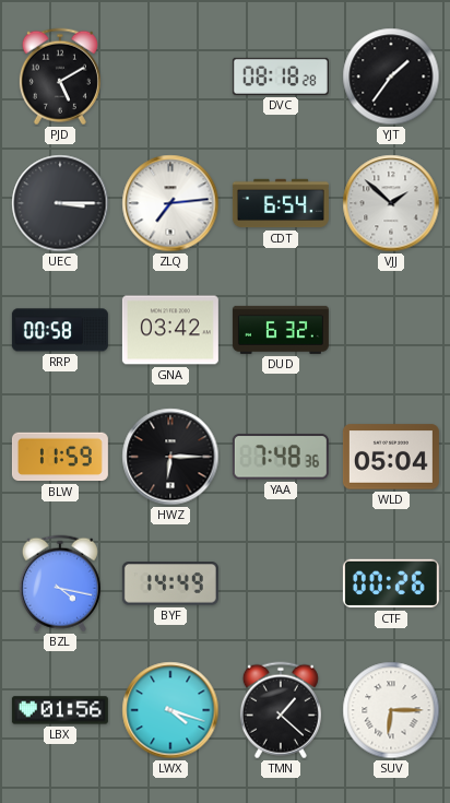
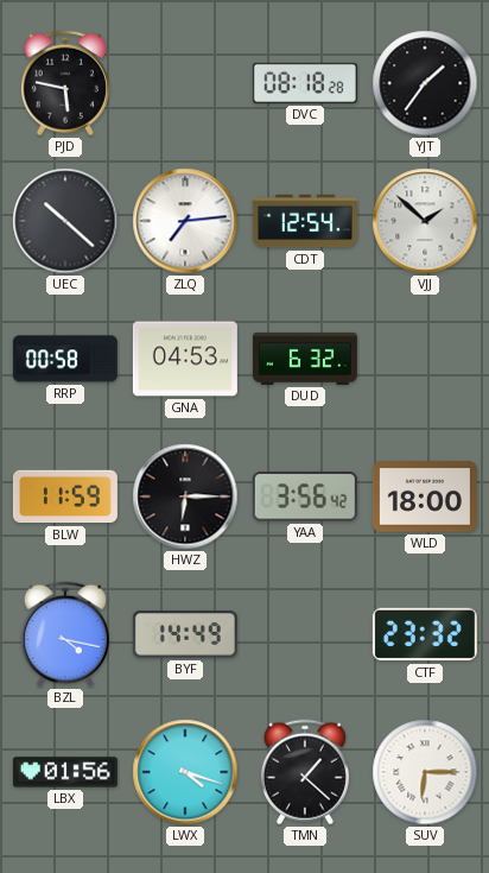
PJD: 5:10 -> 5:47
UEC: 3:15 -> 10:22
CDT: 6:54 -> 12:54
GNA: 03:42 -> 04:53
YAA: 7:48 -> 3:56
WLD: 05:04 -> 18:00
CTF: 00:26 -> 23:32
